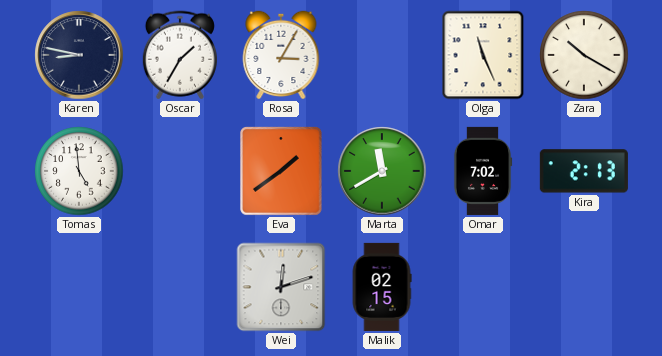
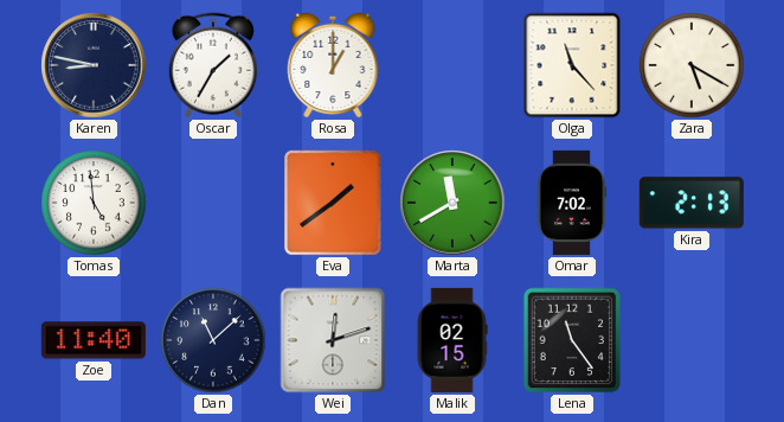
Rosa: 3:05 -> 1:00
Olga: 11:26 -> 11:23
Zara: 10:20 -> 5:20
Zoe: none -> 11:40
Dan: none -> 11:08
Lena: none -> 11:24
